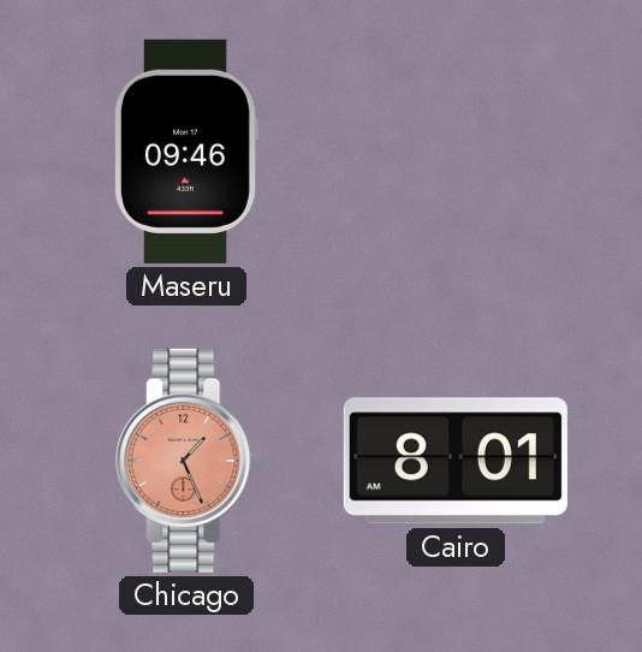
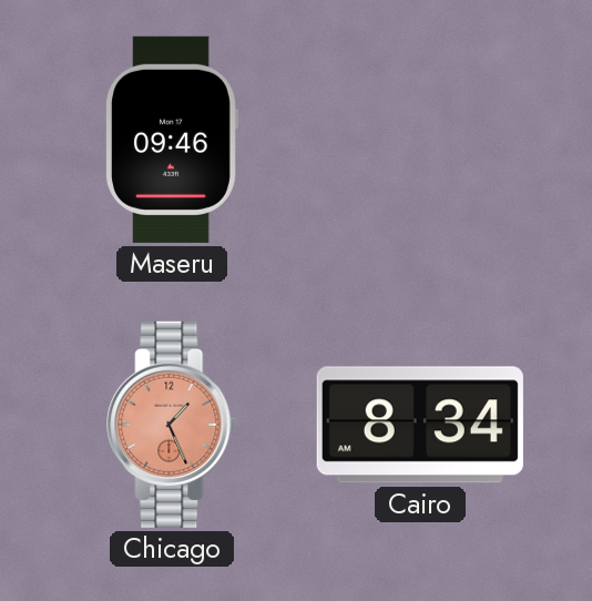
Cairo: 8:01 -> 8:34
